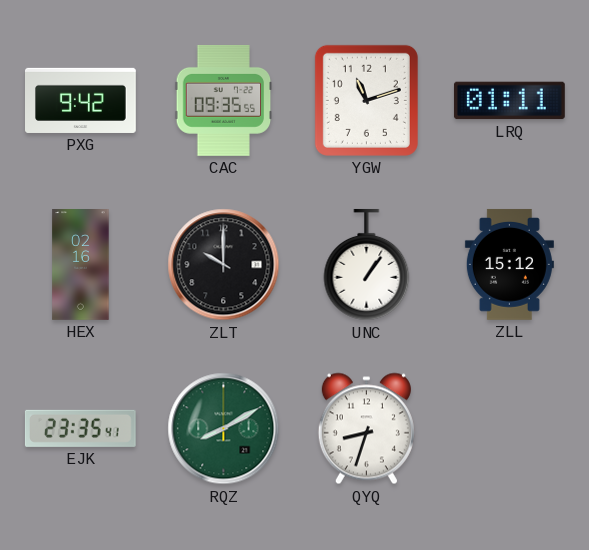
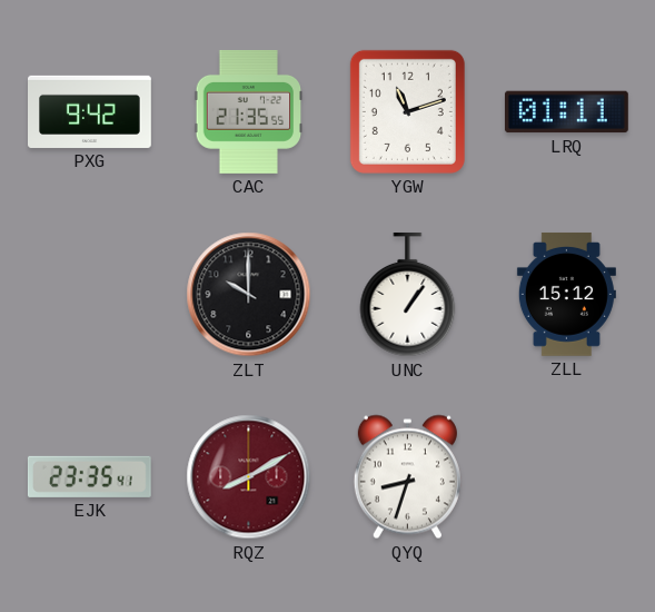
CAC: 09:35 -> 21:35
HEX: 02:16 -> none
RQZ dial: green -> burgundy
